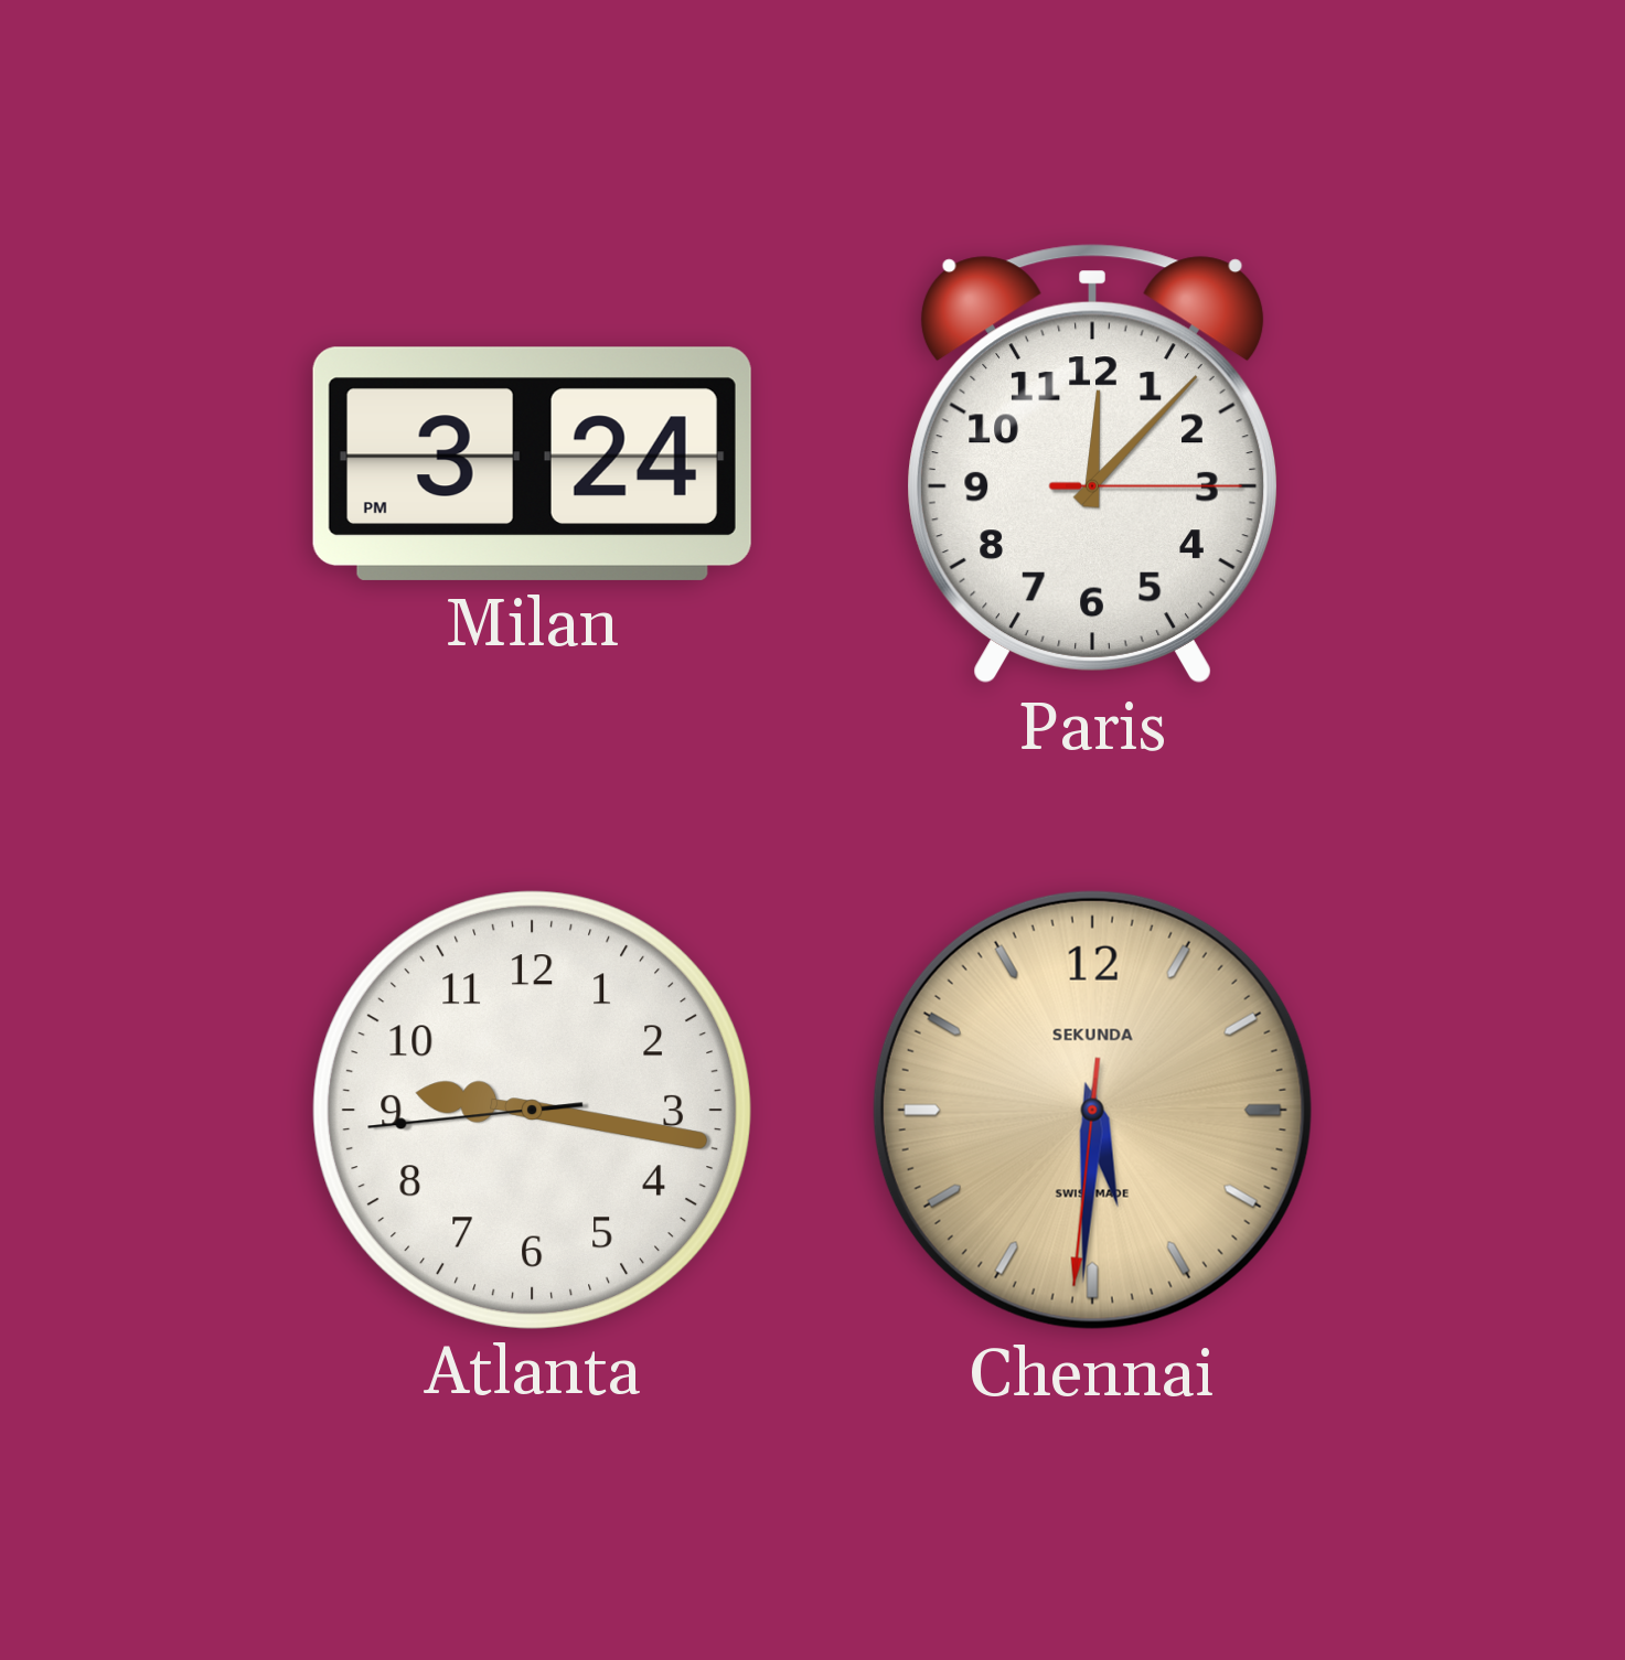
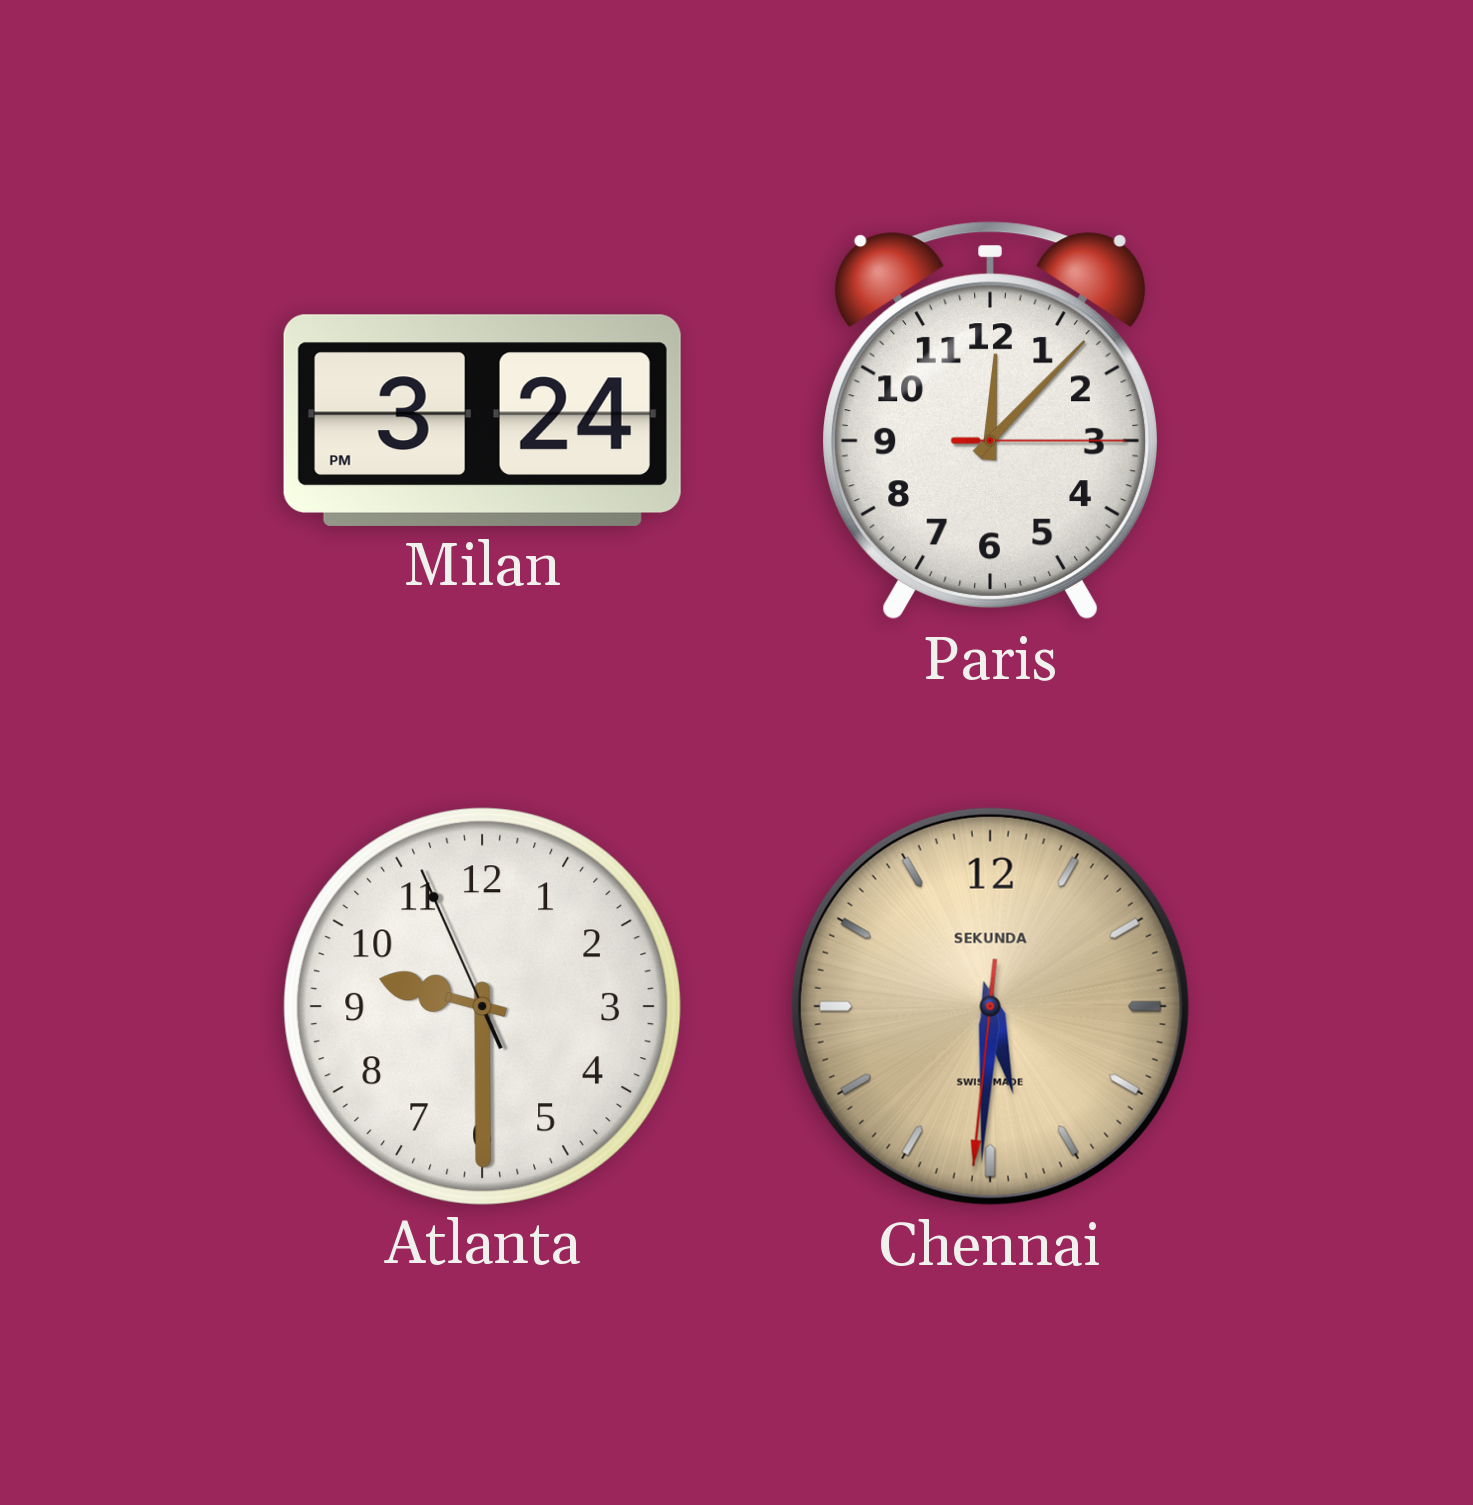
Atlanta: 9:16 -> 9:29
